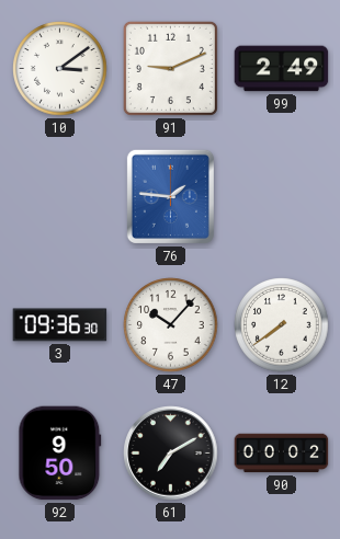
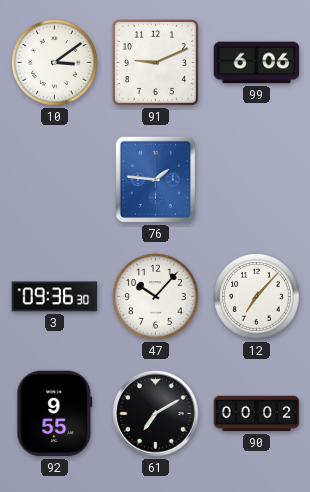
99: 2:49 -> 6:06
12: 7:39 -> 7:07
92: 9:50 -> 9:55
